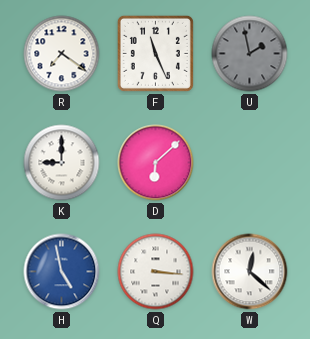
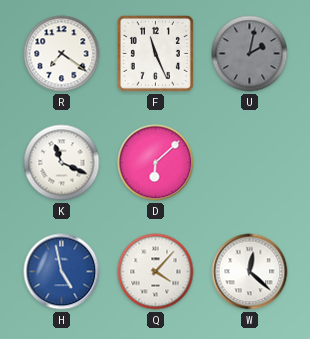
U: 1:58 -> 2:02
K: 9:00 -> 11:19
Q: 3:16 -> 4:07
